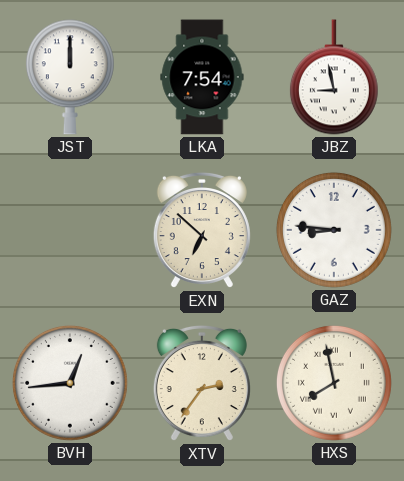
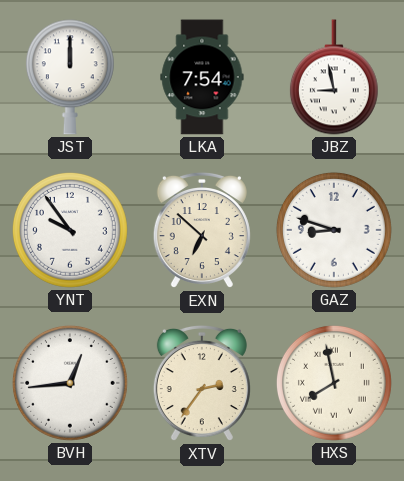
YNT: none -> 9:54
GAZ: 8:46 -> 8:48
